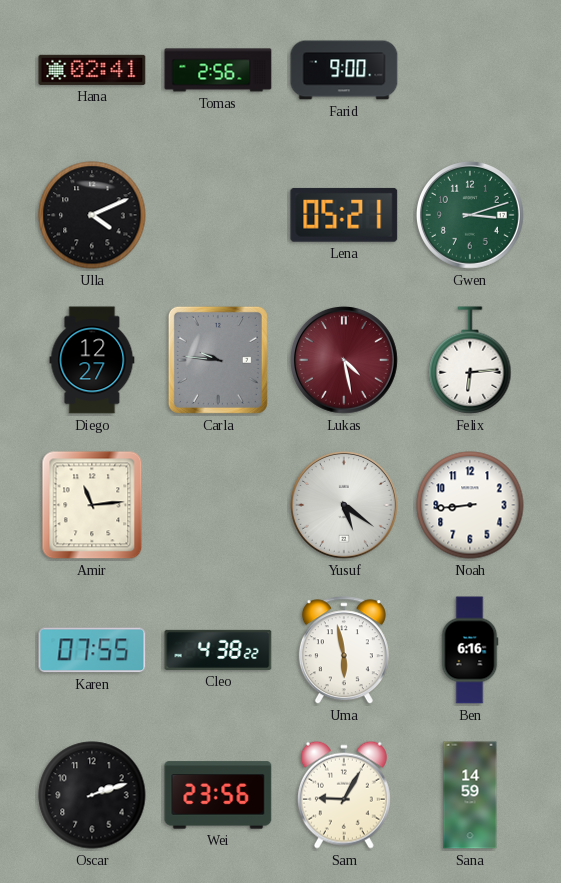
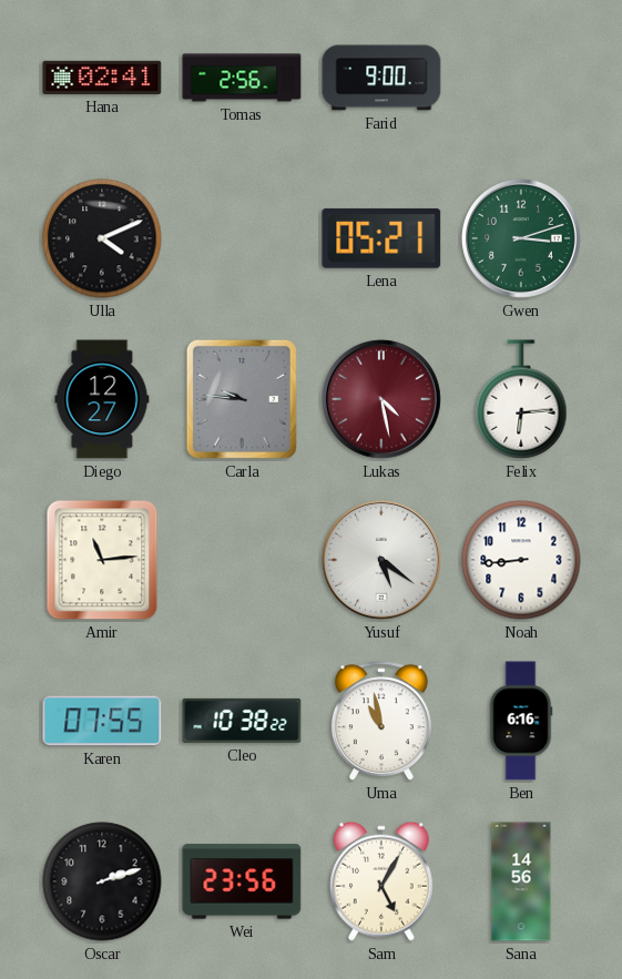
Cleo: 4:38 -> 10:38
Uma: 5:58 -> 10:58
Sam: 9:05 -> 5:05
Sana: 14:59 -> 14:56
